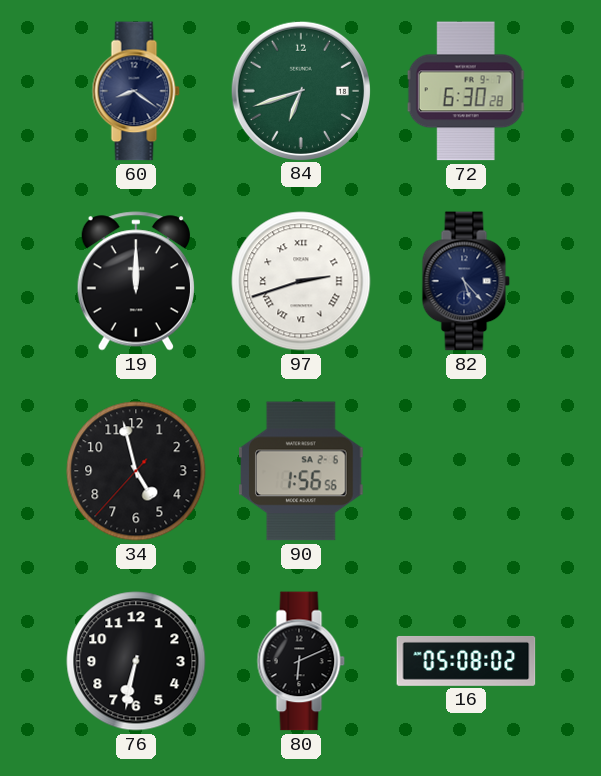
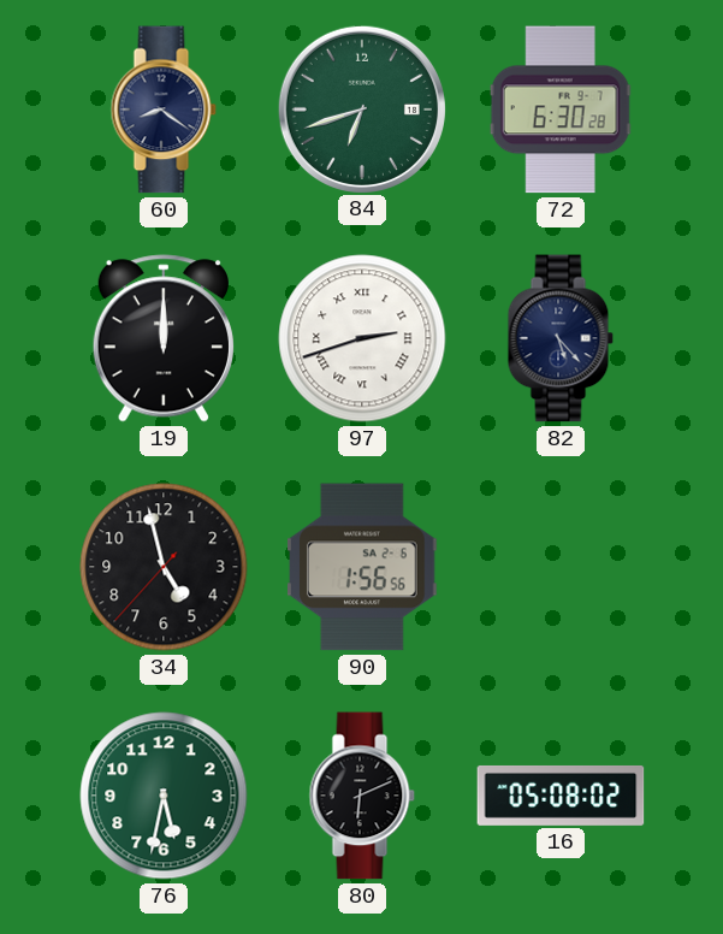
76: 6:32 -> 5:32
76 dial: black -> green
